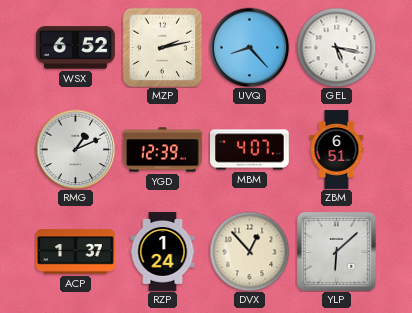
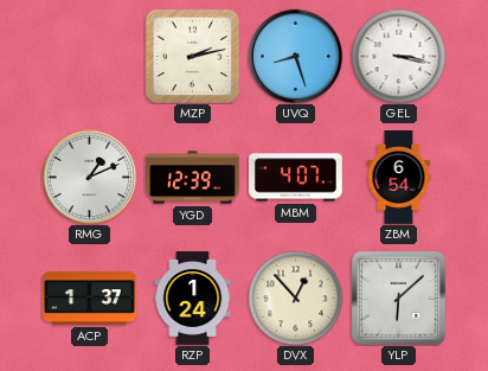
WSX: 6:52 -> none
UVQ: 8:23 -> 8:27
GEL: 5:17 -> 3:17
ZBM: 6:51 -> 6:54
